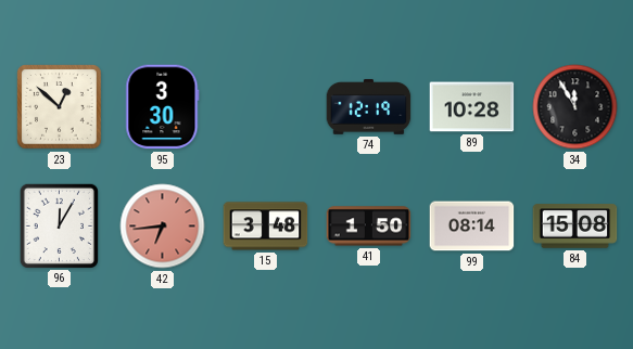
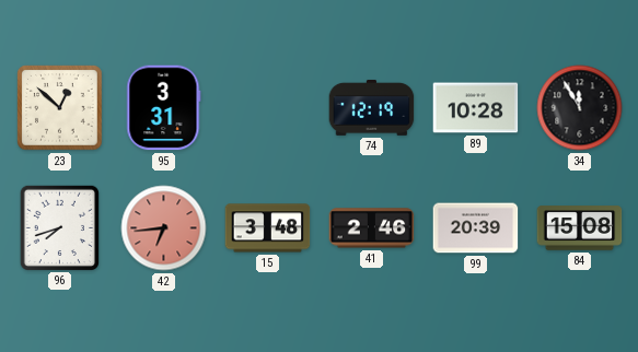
95: 3:30 -> 3:31
96: 12:05 -> 7:42
41: 1:50 -> 2:46
99: 08:14 -> 20:39
